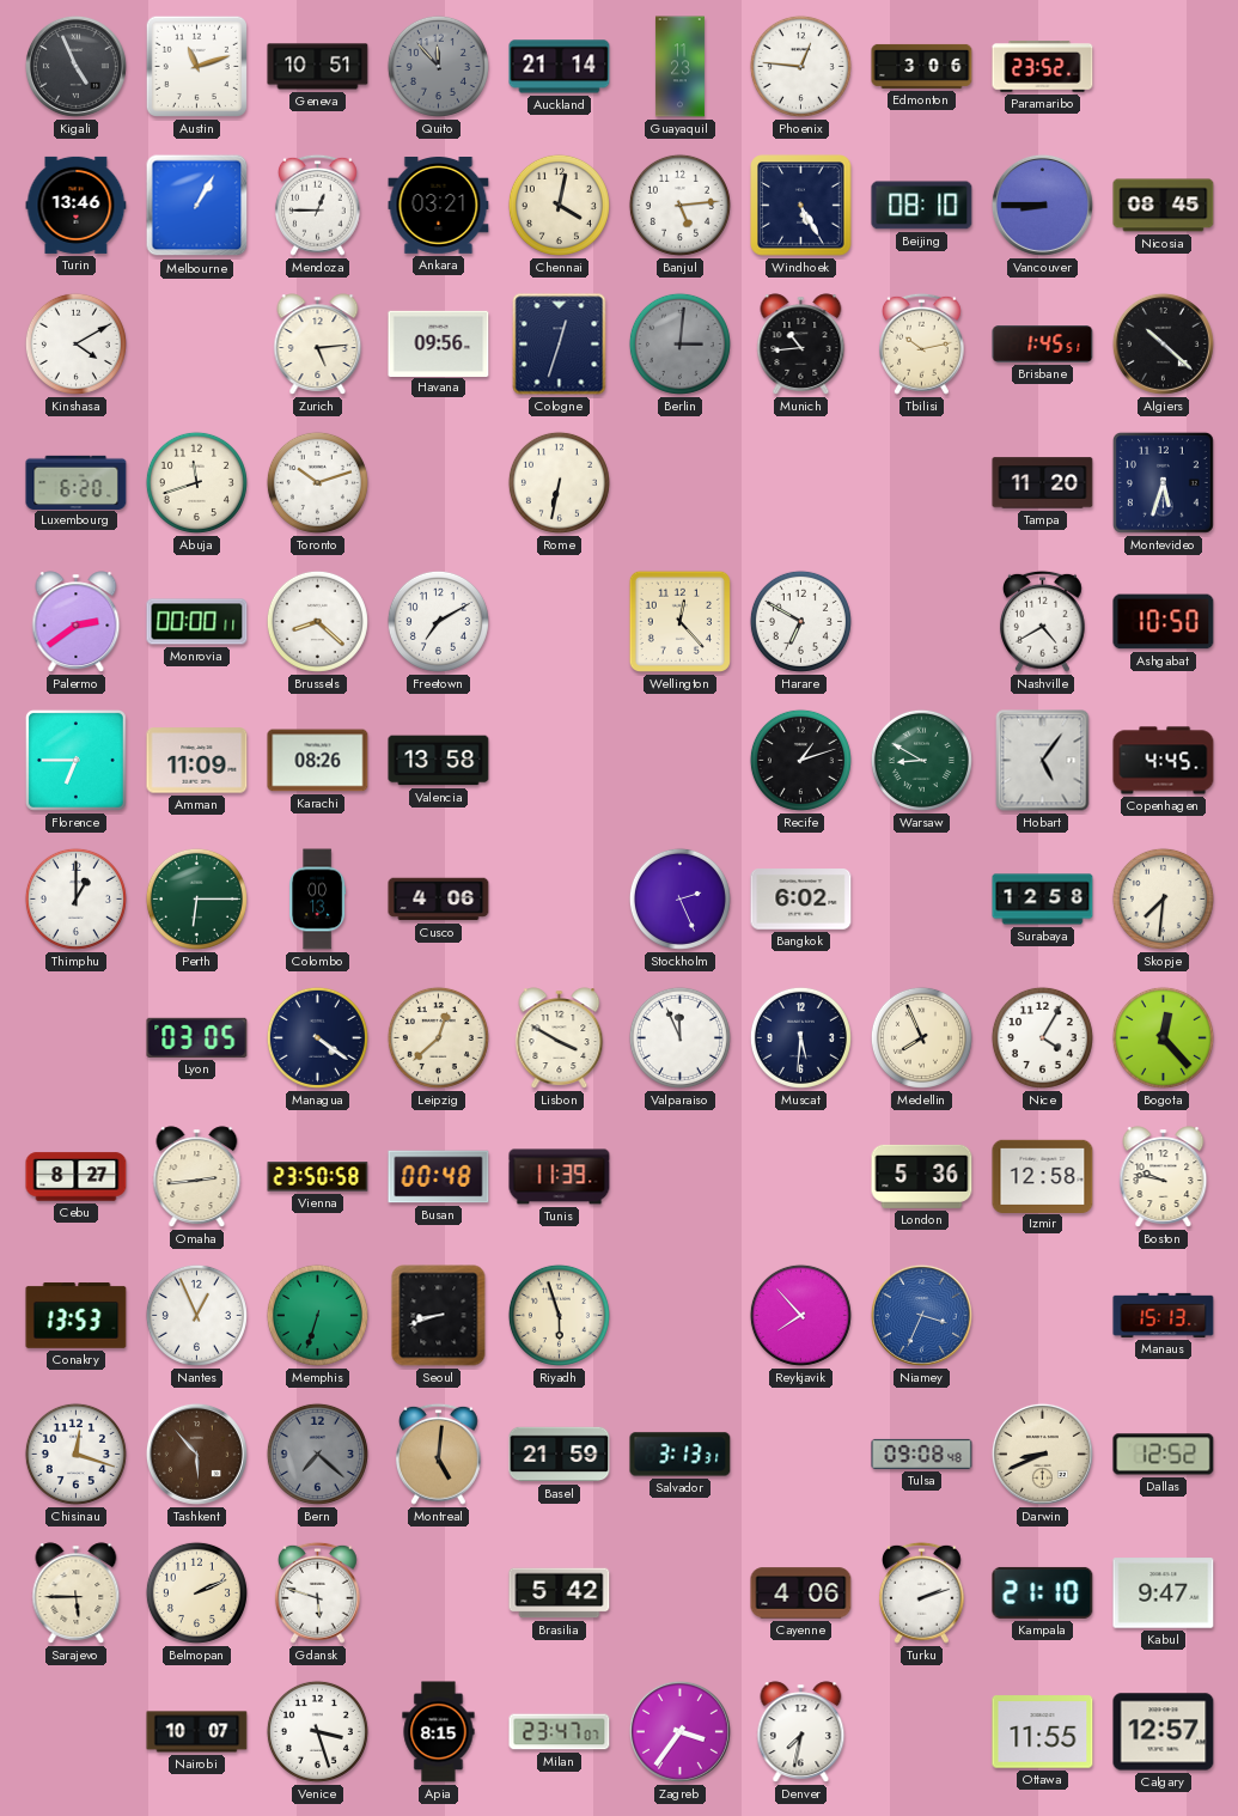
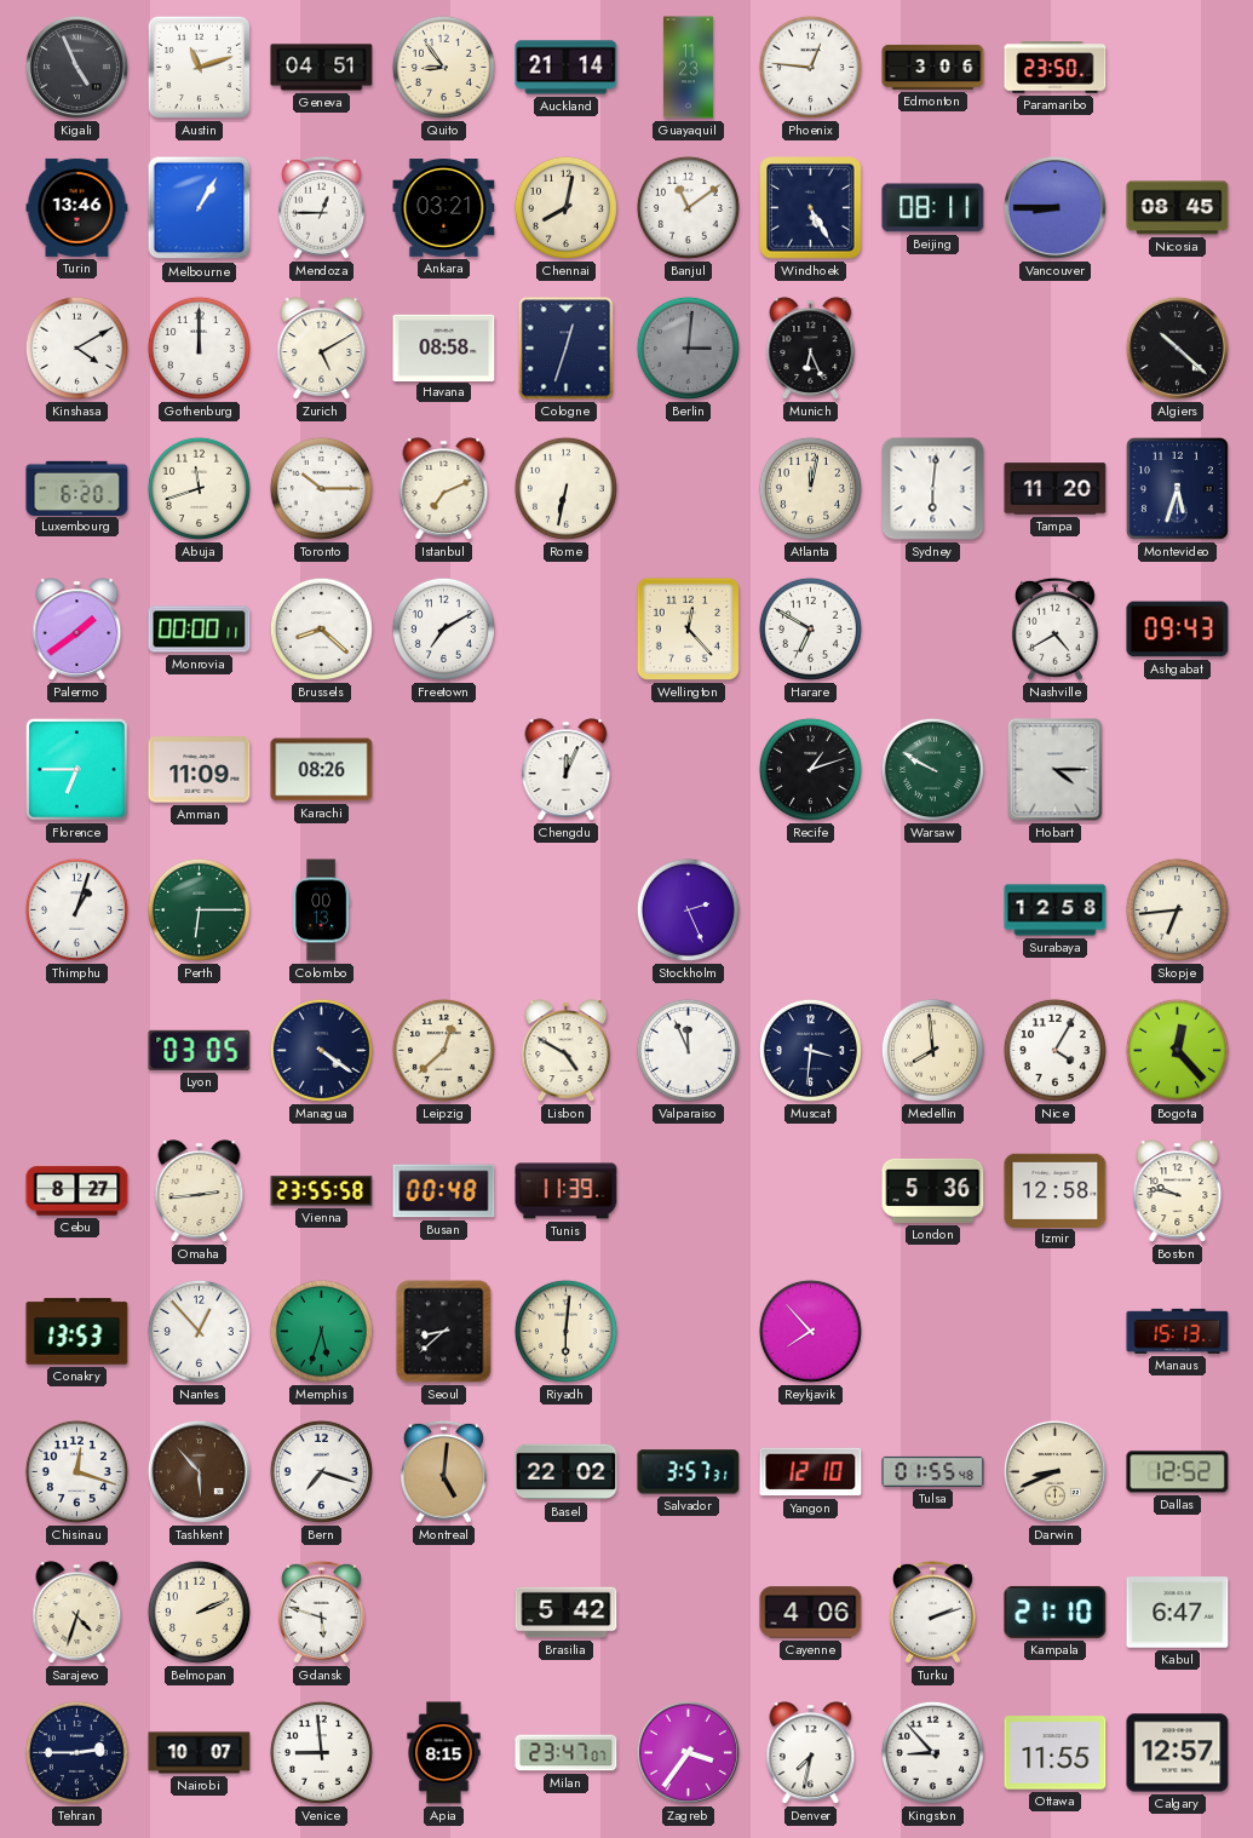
Geneva: 10:51 -> 04:51
Quito: 11:53 -> 8:54
Quito dial: grey -> cream
Paramaribo: 23:52 -> 23:50
Chennai: 4:02 -> 8:02
Banjul: 5:14 -> 11:09
Beijing: 08:10 -> 08:11
Gothenburg: none -> 12:00
Zurich: 5:14 -> 5:10
Havana: 09:56 -> 08:58
Munich: 10:44 -> 6:26
Tbilisi: 10:13 -> none
Brisbane: 1:45 -> none
Toronto: 10:12 -> 10:15
Istanbul: none -> 7:11
Atlanta: none -> 12:02
Sydney: none -> 6:01
Palermo: 2:39 -> 1:39
Ashgabat: 10:50 -> 09:43
Valencia: 13:58 -> none
Chengdu: none -> 12:04
Warsaw: 8:50 -> 9:50
Hobart: 5:06 -> 4:15
Copenhagen: 4:45 -> none
Thimphu: 1:00 -> 1:03
Cusco: 4:06 -> none
Bangkok: 6:02 -> none
Skopje: 7:31 -> 6:44
Lisbon: 3:50 -> 4:50
Muscat: 5:31 -> 3:31
Medellin: 7:56 -> 7:59
Vienna: 23:50 -> 23:55
Nantes: 12:56 -> 12:53
Memphis: 6:33 -> 5:33
Seoul: 8:42 -> 8:38
Riyadh: 5:57 -> 6:01
Niamey: 3:34 -> none
Bern: 7:22 -> 7:18
Bern dial: grey -> white
Basel: 21:59 -> 22:02
Salvador: 3:13 -> 3:57
Yangon: none -> 12:10
Tulsa: 09:08 -> 01:55
Sarajevo: 5:45 -> 4:33
Kabul: 9:47 -> 6:47
Tehran: none -> 2:45
Venice: 3:27 -> 8:59
Kingston: none -> 8:53
